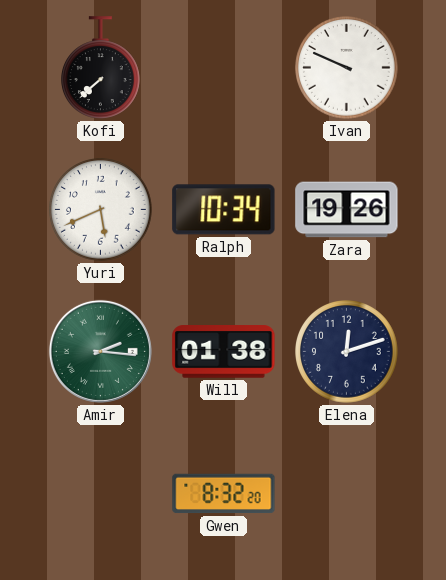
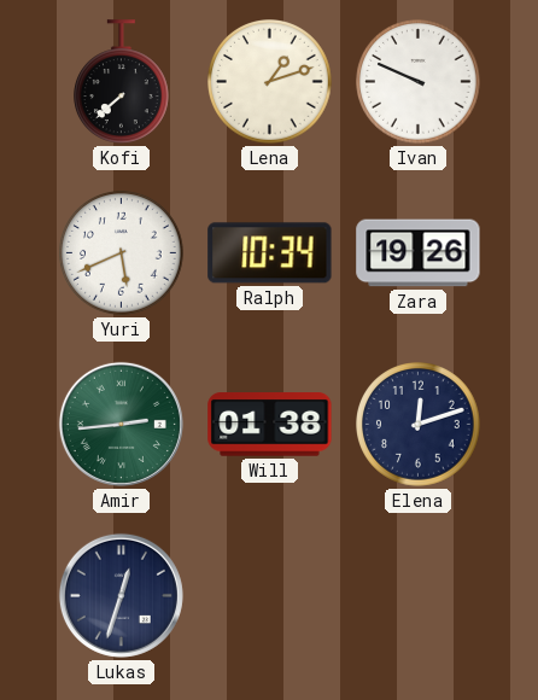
Lena: none -> 1:12
Amir: 2:16 -> 2:44
Lukas: none -> 12:33
Gwen: 8:32 -> none
